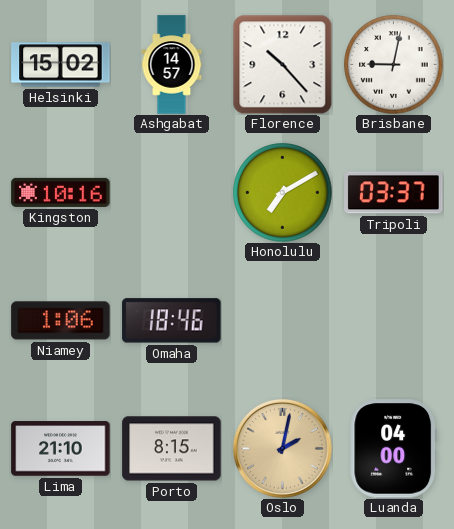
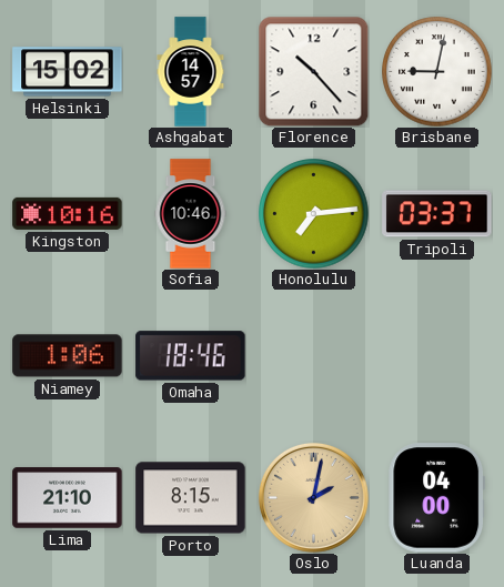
Sofia: none -> 10:46
Honolulu: 7:10 -> 7:14
